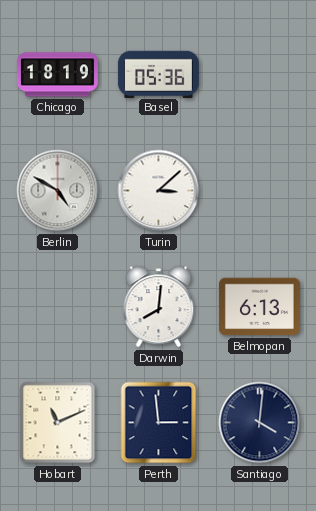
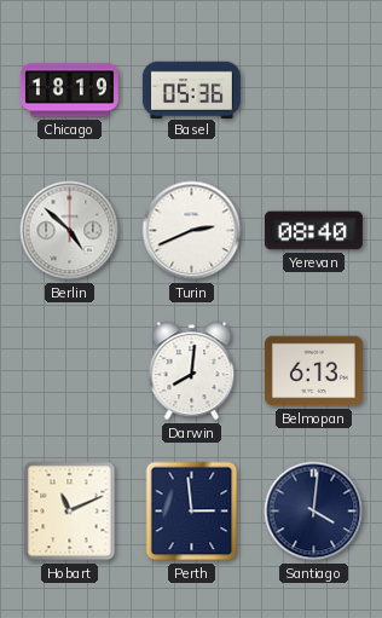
Berlin: 4:50 -> 4:52
Turin: 3:08 -> 2:41
Yerevan: none -> 08:40
